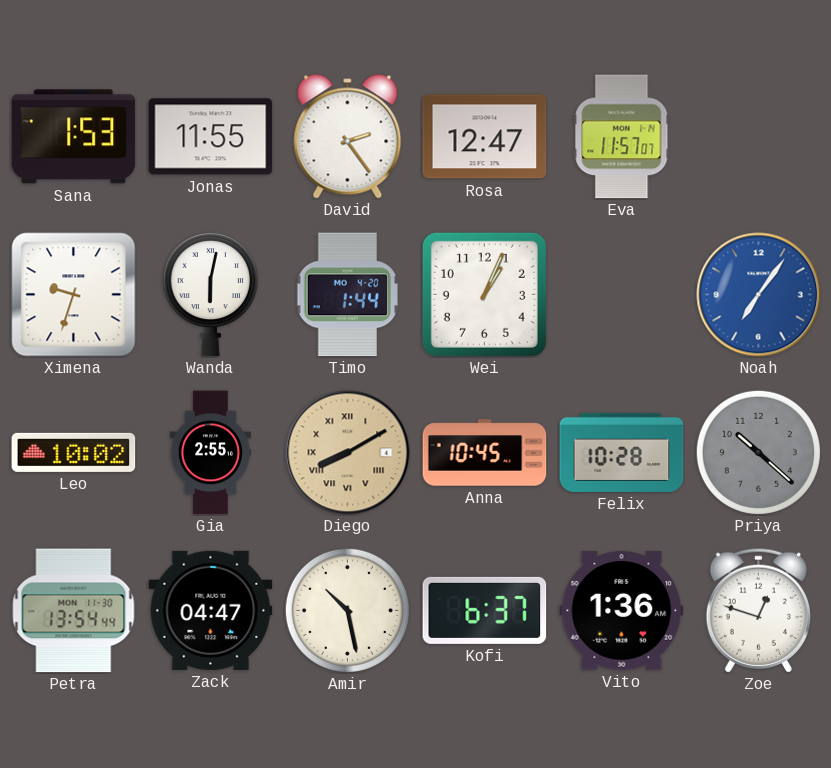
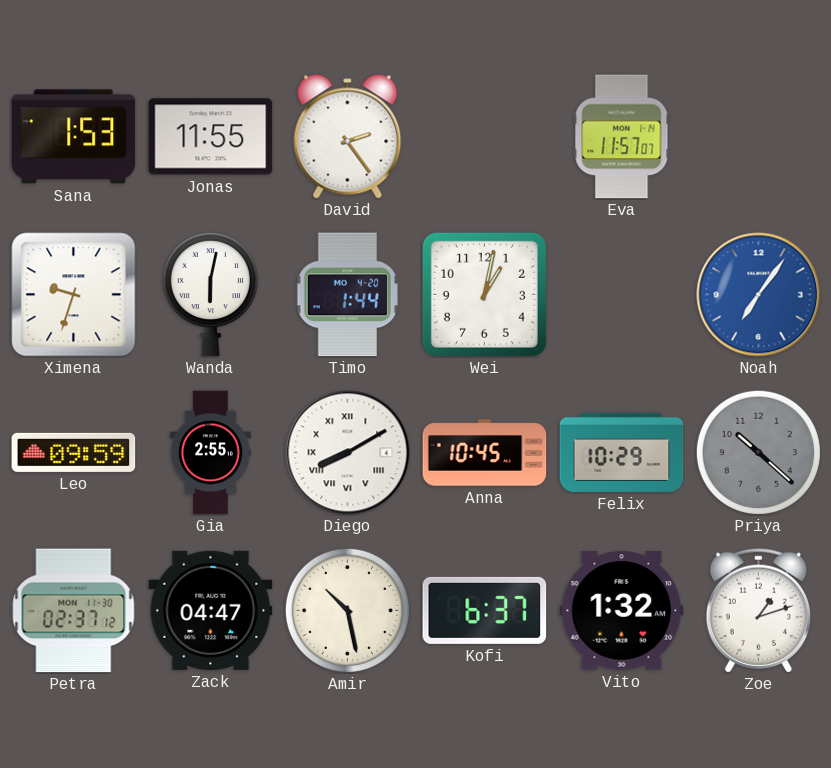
Rosa: 12:47 -> none
Wei: 1:04 -> 1:02
Leo: 10:02 -> 09:59
Diego dial: champagne -> white
Felix: 10:28 -> 10:29
Petra: 13:54 -> 02:37
Vito: 1:36 -> 1:32
Zoe: 12:48 -> 1:12
